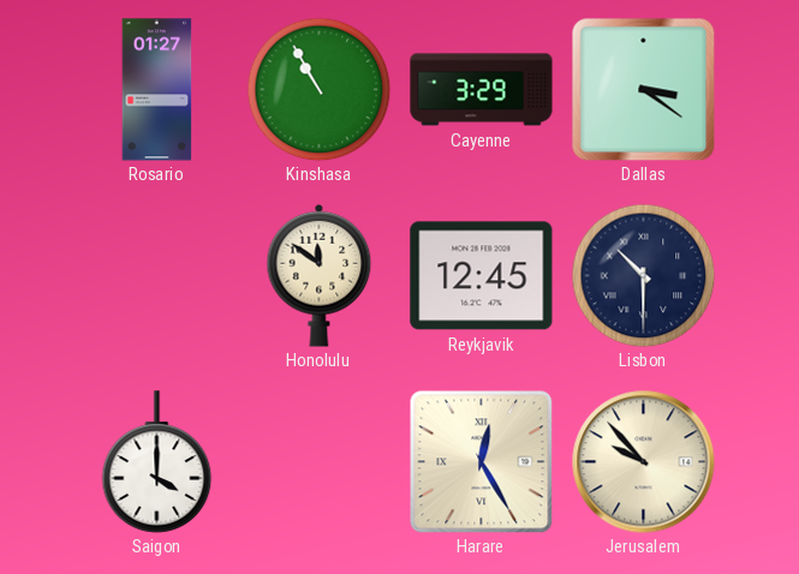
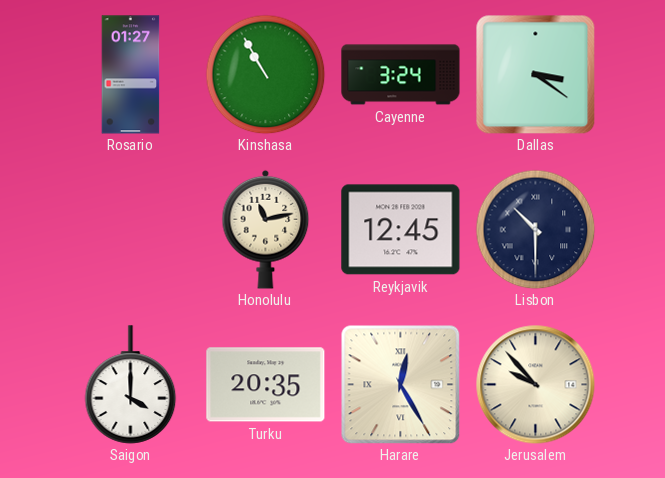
Cayenne: 3:29 -> 3:24
Honolulu: 11:51 -> 11:13
Turku: none -> 20:35
